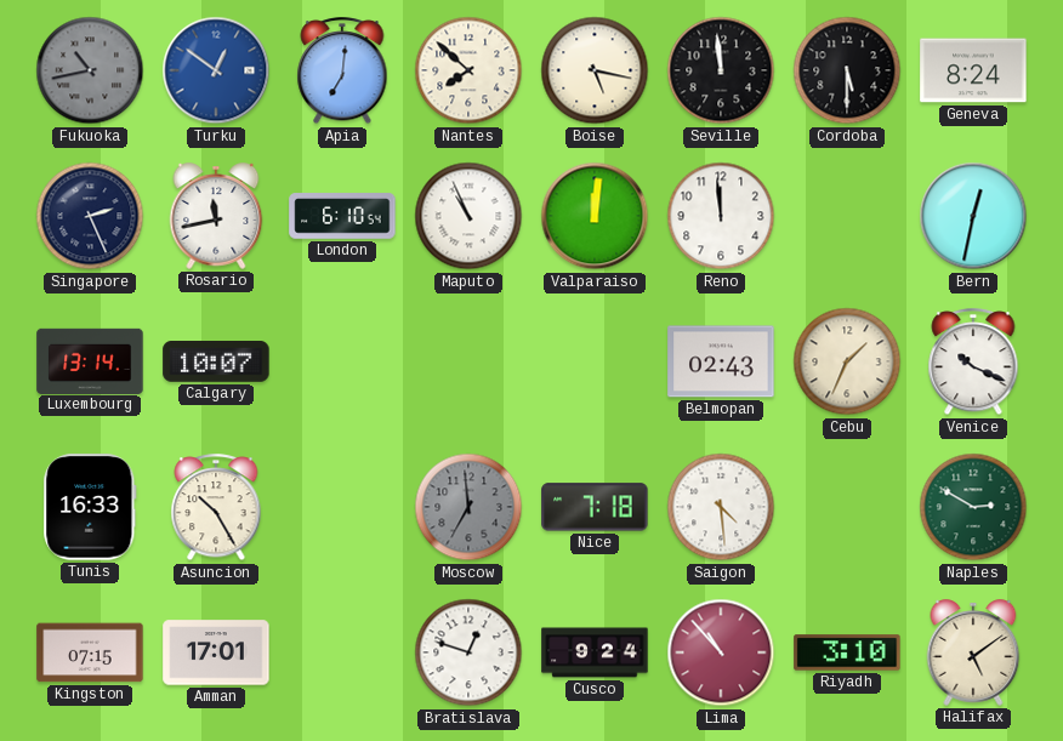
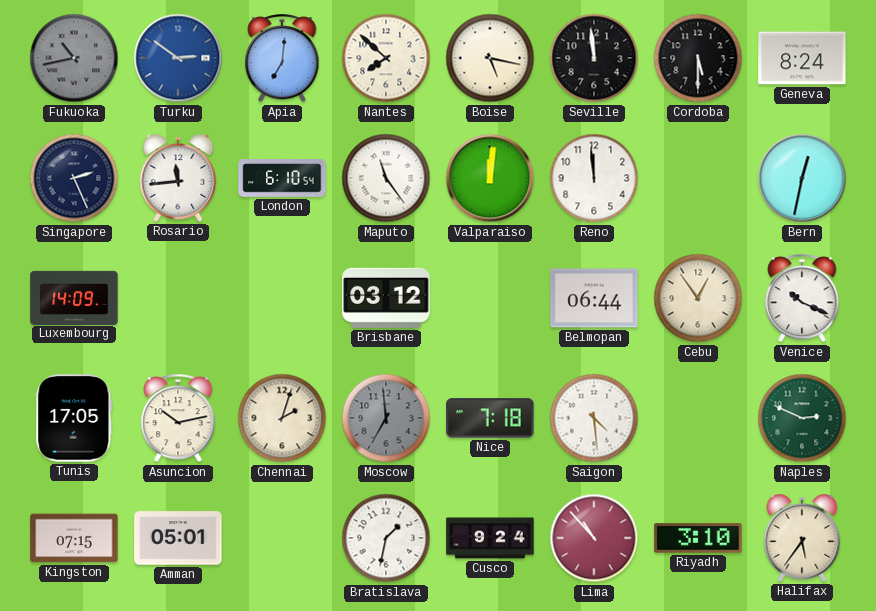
Turku: 12:51 -> 2:51
Rosario: 11:43 -> 11:44
Maputo: 10:56 -> 11:24
Luxembourg: 13:14 -> 14:09
Calgary: 10:07 -> none
Brisbane: none -> 03:12
Belmopan: 02:43 -> 06:44
Cebu: 1:34 -> 12:54
Tunis: 16:33 -> 17:05
Asuncion: 10:25 -> 10:13
Chennai: none -> 2:03
Naples: 2:50 -> 2:49
Amman: 17:01 -> 05:01
Bratislava: 12:48 -> 1:32
Halifax: 5:09 -> 5:36
